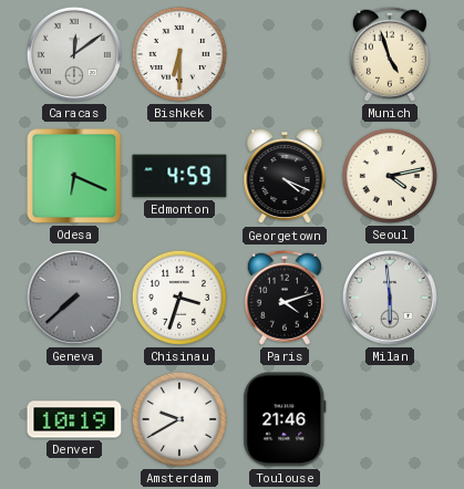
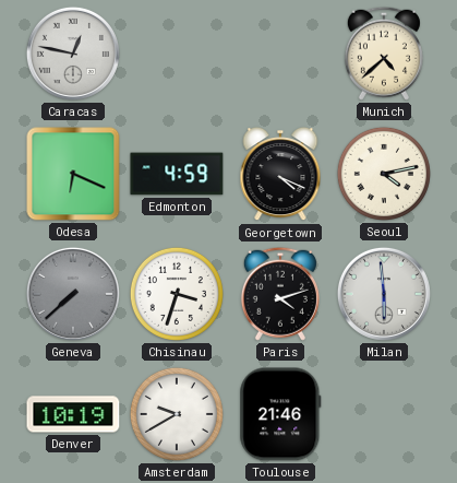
Caracas: 12:09 -> 12:47
Bishkek: 6:30 -> none
Munich: 4:57 -> 4:38
